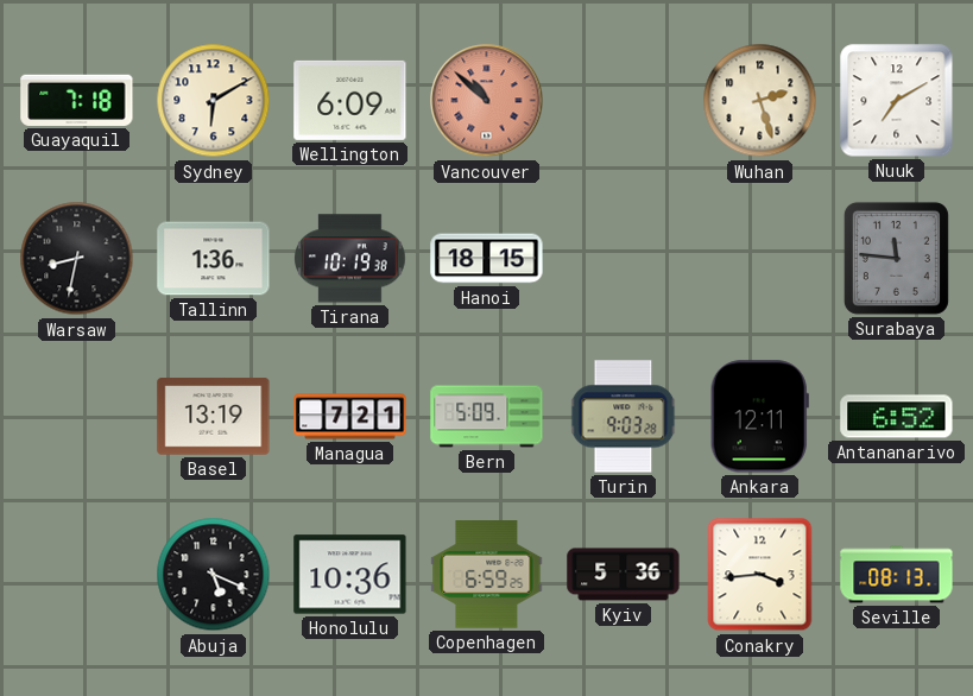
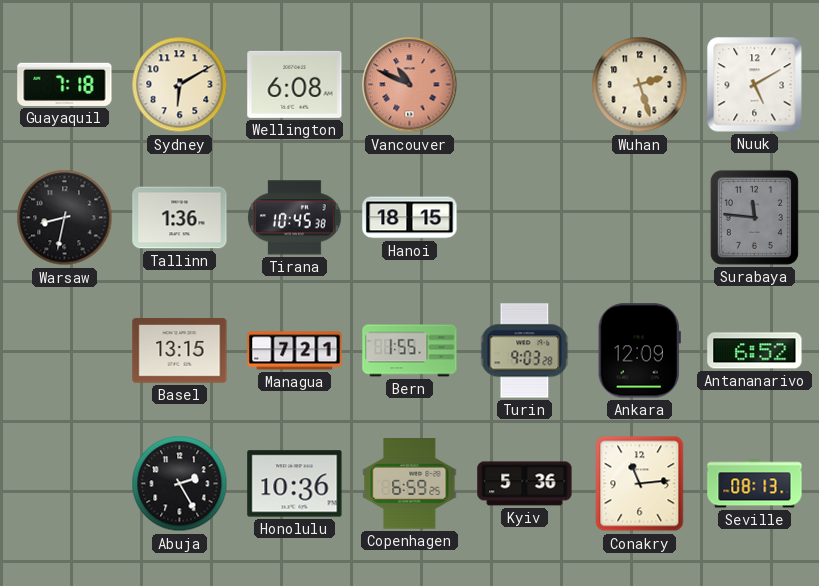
Wellington: 6:09 -> 6:08
Vancouver: 10:52 -> 10:49
Nuuk: 7:10 -> 5:10
Tirana: 10:19 -> 10:45
Basel: 13:19 -> 13:15
Bern: 5:09 -> 1:55
Ankara: 12:11 -> 12:09
Abuja: 5:19 -> 2:25
Conakry: 3:44 -> 11:14
